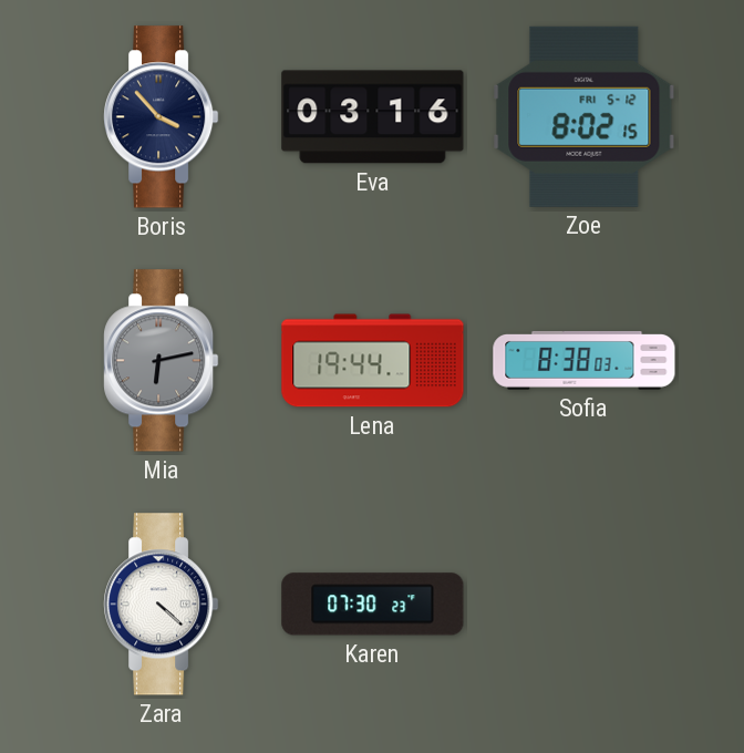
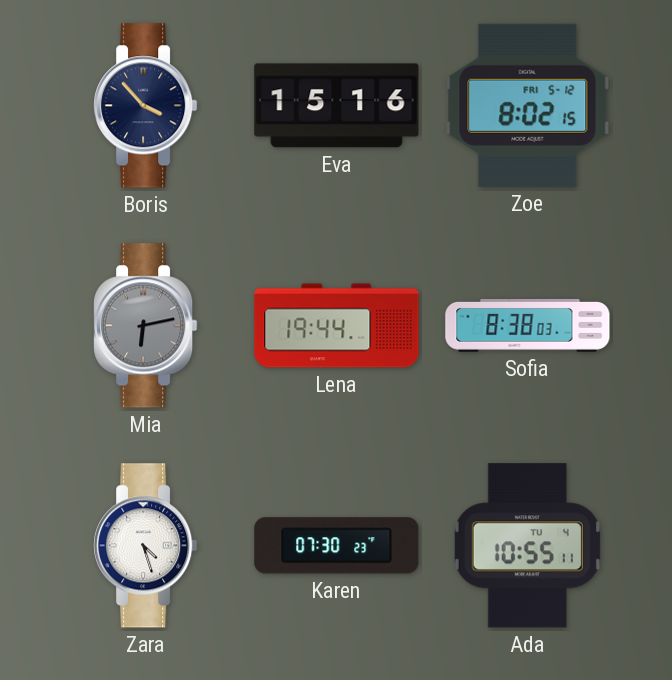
Eva: 03:16 -> 15:16
Zara: 4:22 -> 4:27
Ada: none -> 10:55
